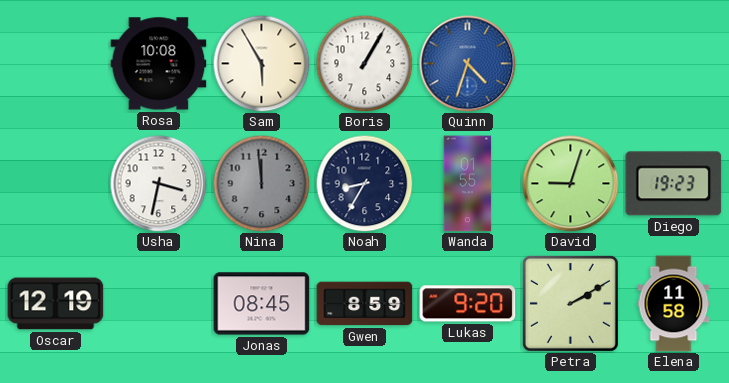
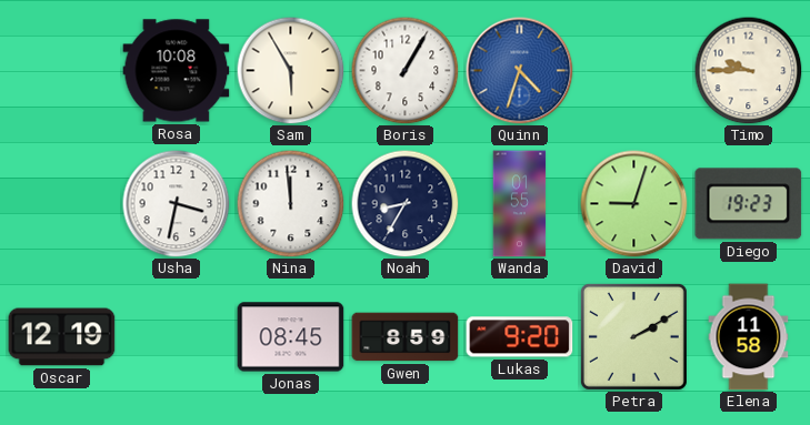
Timo: none -> 9:45
Nina dial: grey -> white
